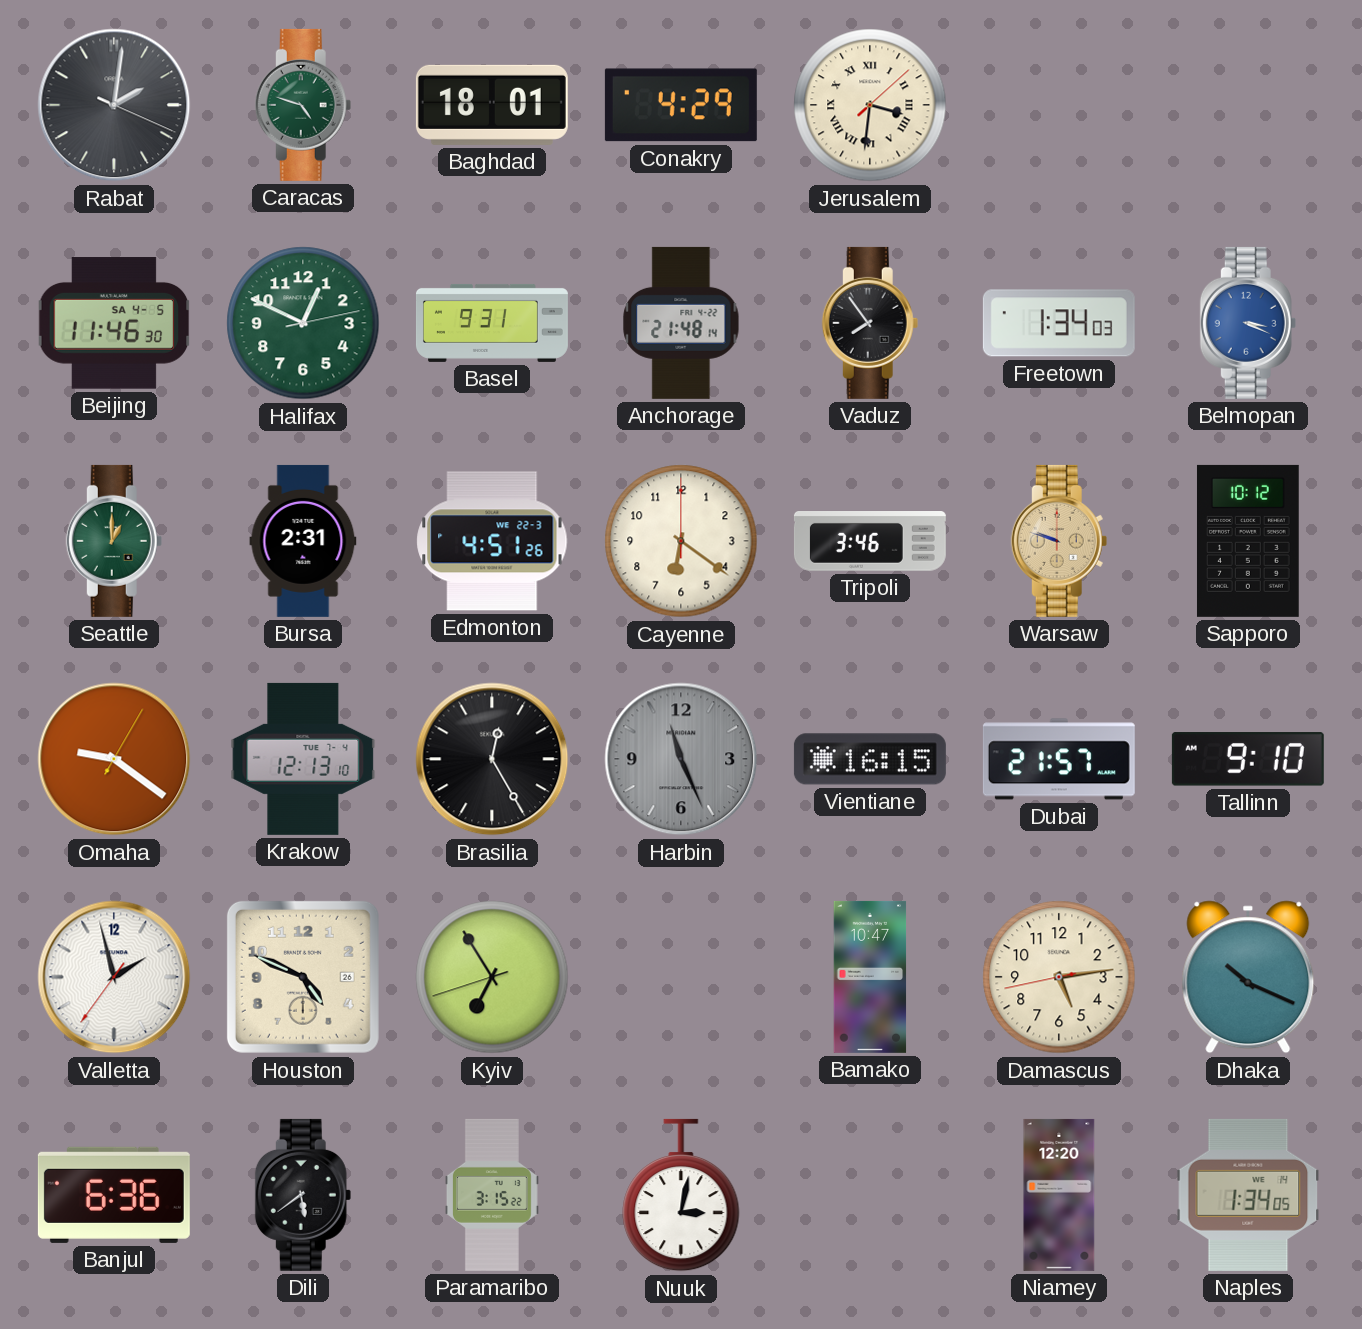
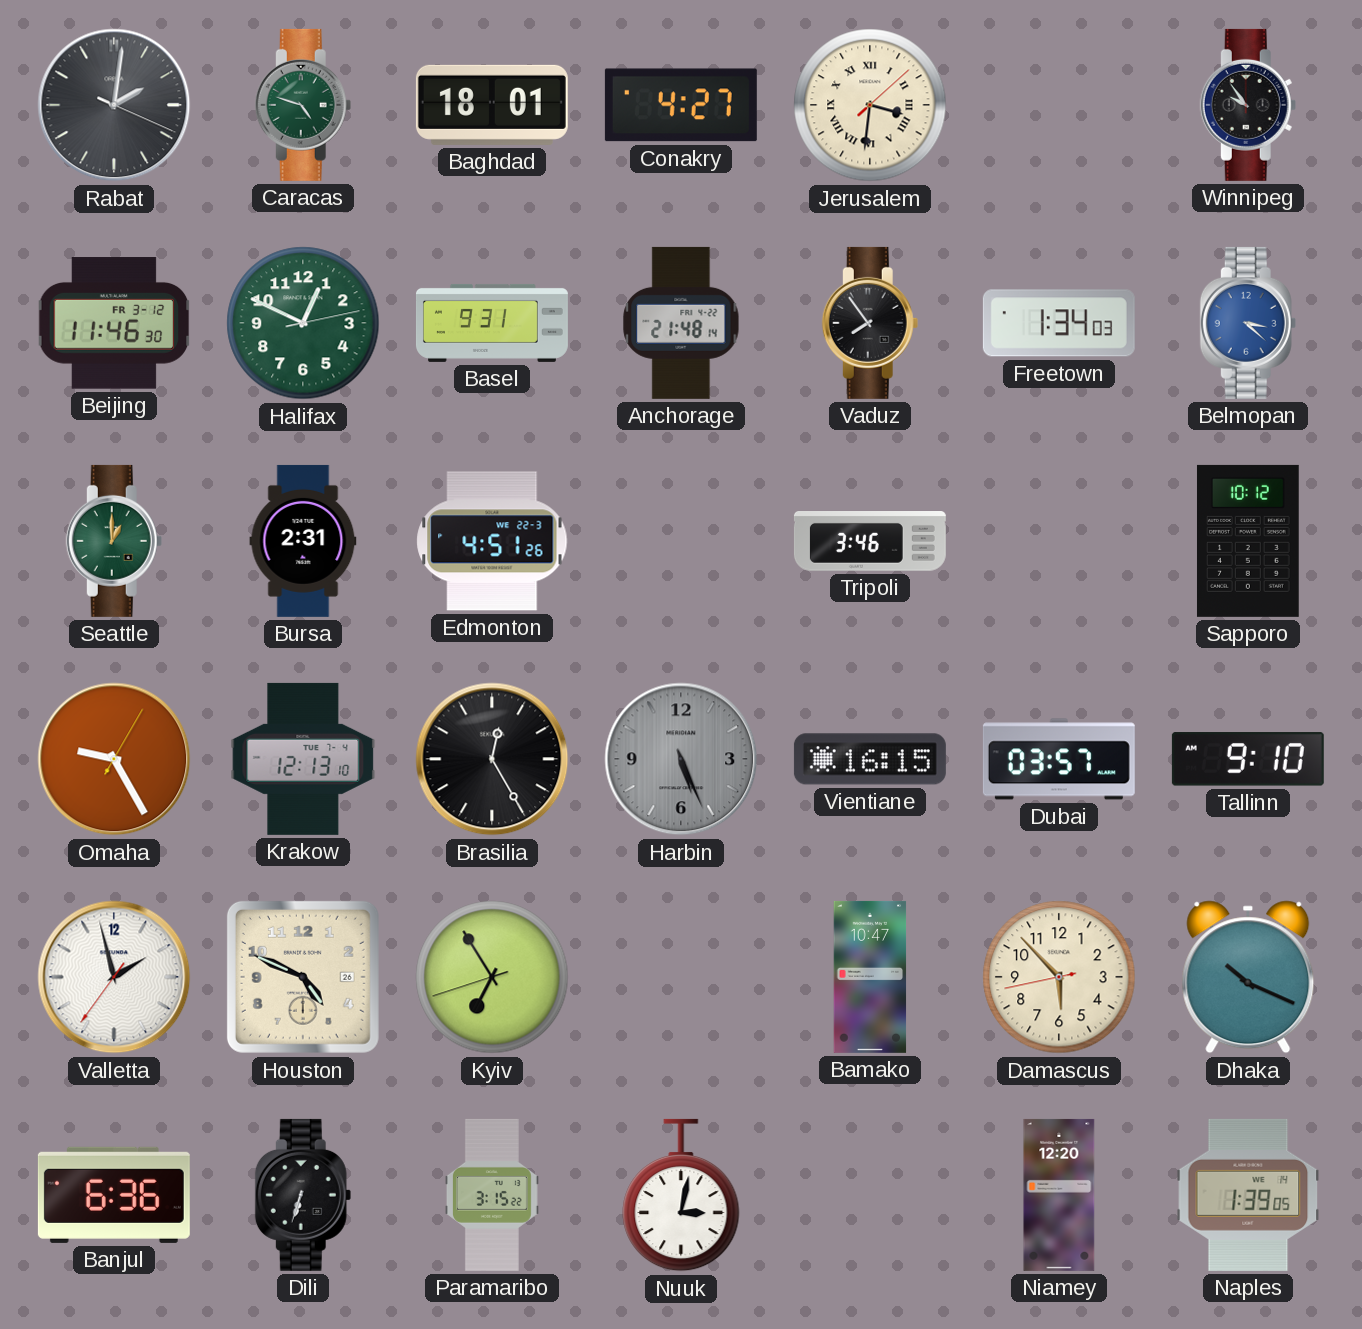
Conakry: 4:29 -> 4:27
Winnipeg: none -> 9:54
Beijing date: SA 4-5 -> FR 3-12
Belmopan: 3:19 -> 3:22
Cayenne: 6:21 -> none
Warsaw: 9:48 -> none
Omaha: 9:21 -> 9:25
Harbin: 11:26 -> 5:26
Dubai: 21:57 -> 03:57
Damascus: 5:13 -> 5:52
Dili: 5:39 -> 6:33
Naples: 1:34 -> 1:39
